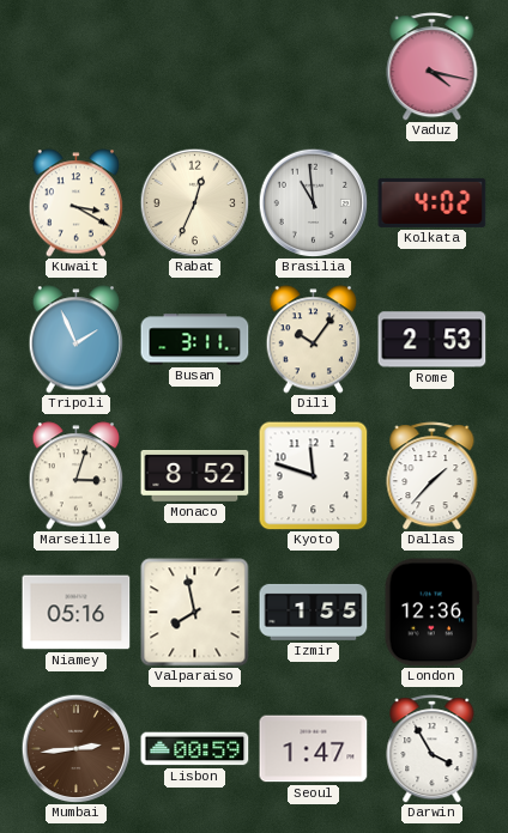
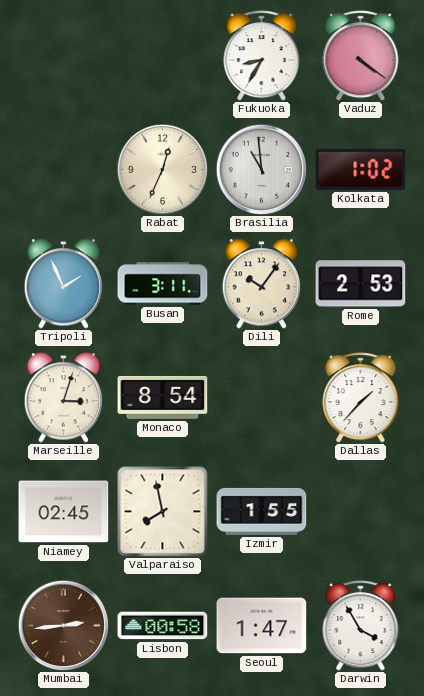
Fukuoka: none -> 8:35
Vaduz: 4:17 -> 4:21
Kuwait: 3:20 -> none
Kolkata: 4:02 -> 1:02
Monaco: 8:52 -> 8:54
Kyoto: 11:48 -> none
Niamey: 05:16 -> 02:45
London: 12:36 -> none
Lisbon: 00:59 -> 00:58
